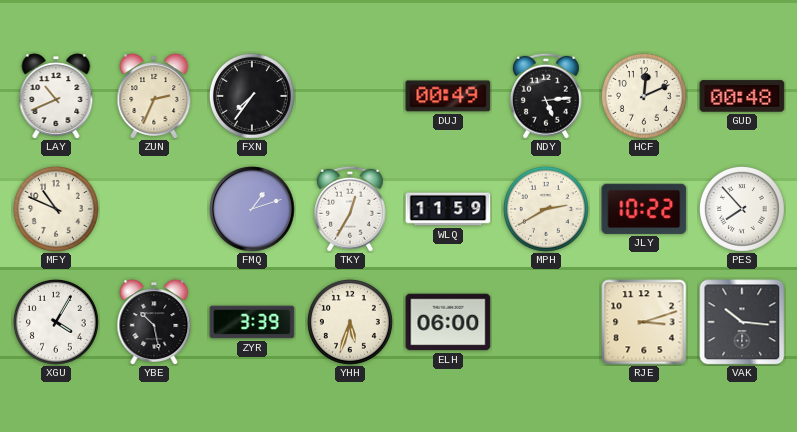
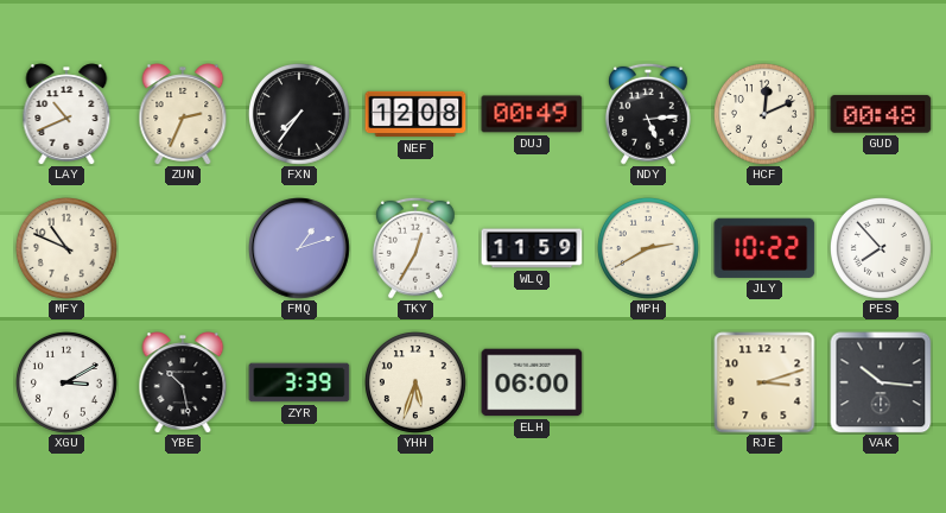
NEF: none -> 12:08
XGU: 4:05 -> 3:10
